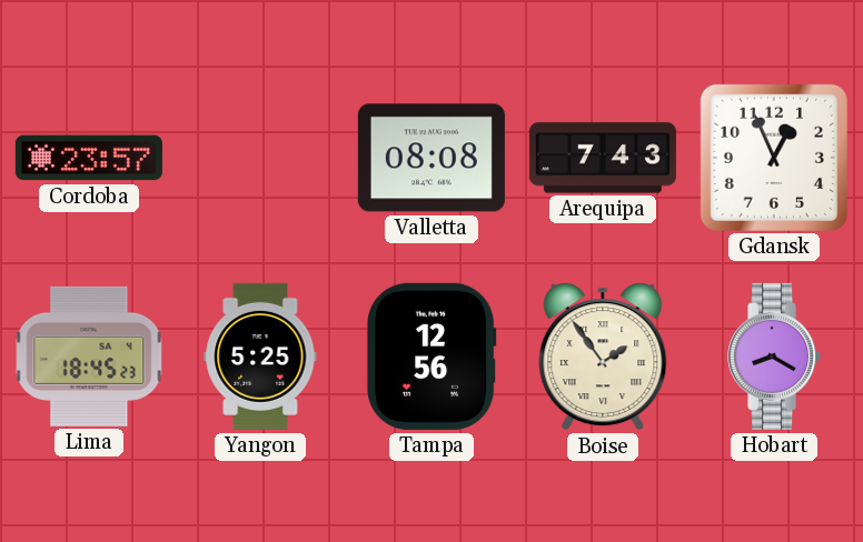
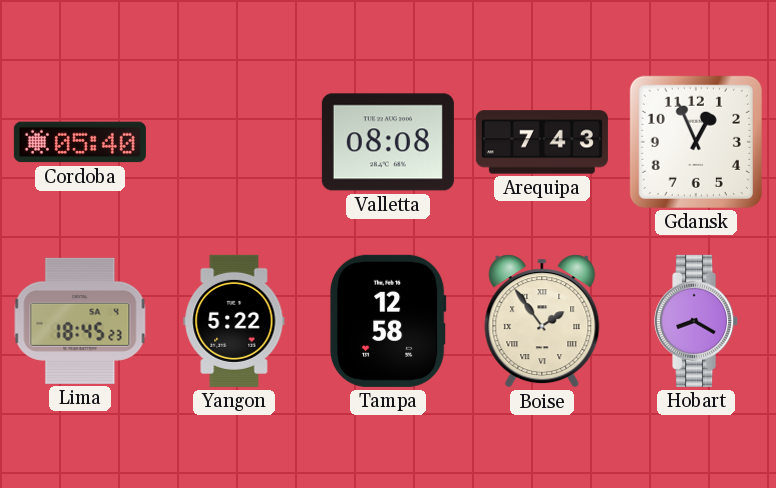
Cordoba: 23:57 -> 05:40
Yangon: 5:25 -> 5:22
Tampa: 12:56 -> 12:58
